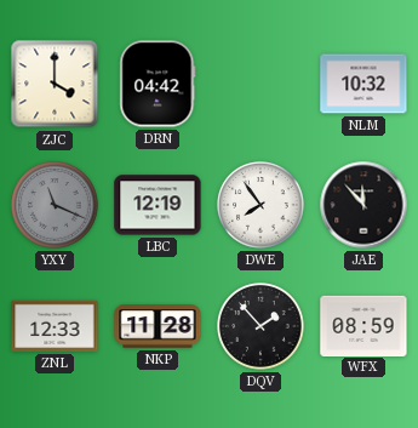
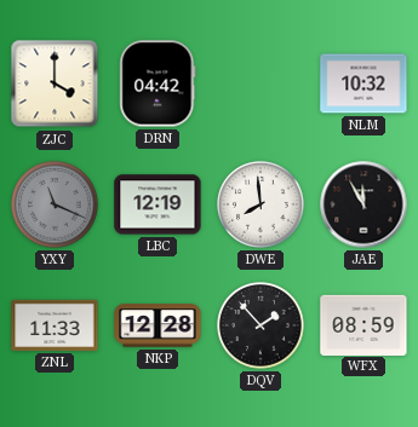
DWE: 7:54 -> 7:59
JAE: 11:53 -> 11:55
ZNL: 12:33 -> 11:33
NKP: 11:28 -> 12:28
